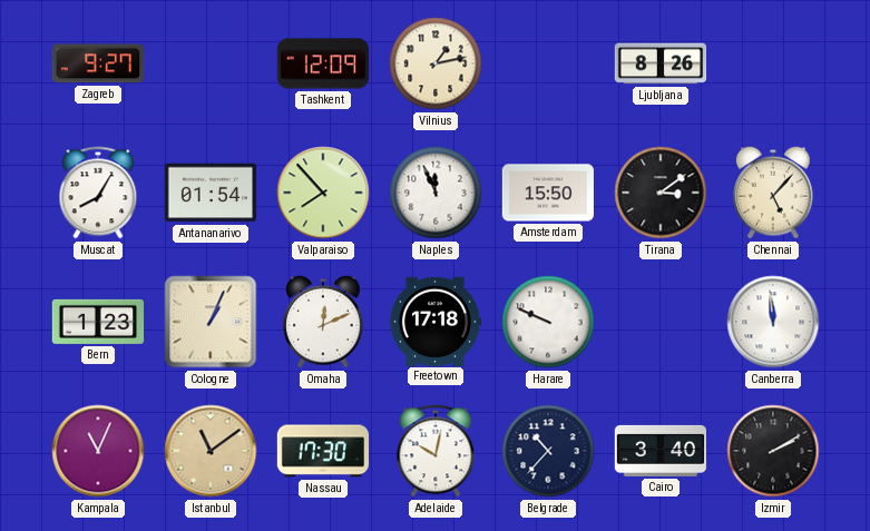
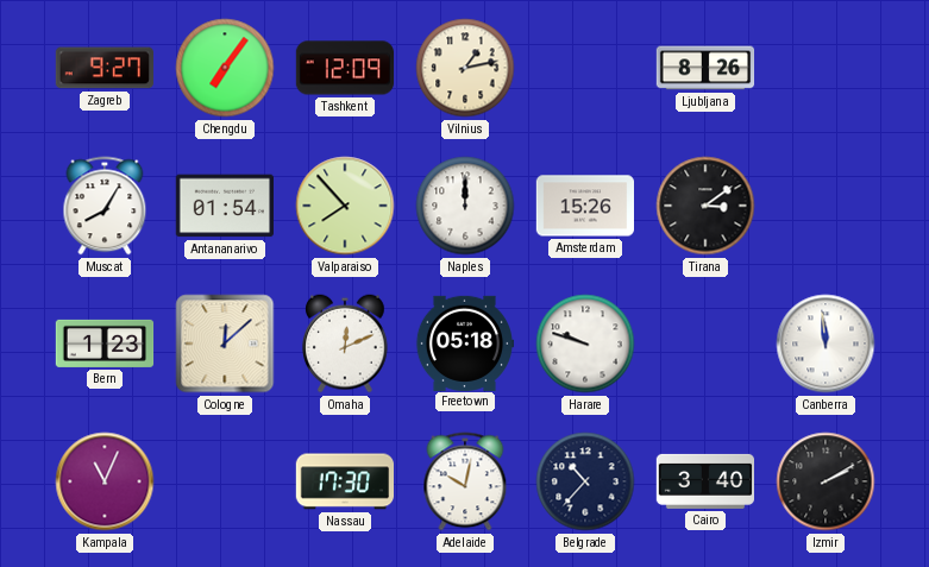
Chengdu: none -> 7:06
Naples: 11:56 -> 12:00
Amsterdam: 15:50 -> 15:26
Chennai: 5:07 -> none
Cologne: 1:04 -> 12:08
Freetown: 17:18 -> 05:18
Harare: 9:49 -> 9:48
Istanbul: 11:09 -> none
